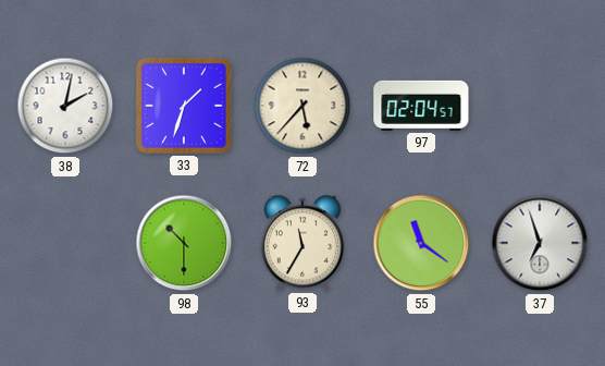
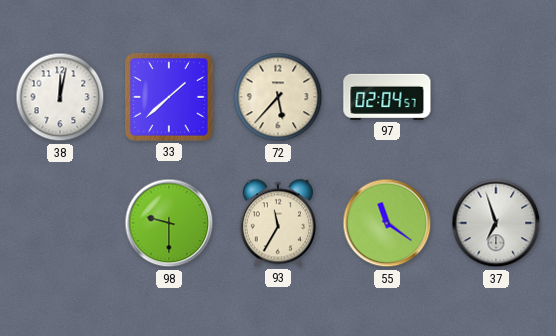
38: 2:02 -> 12:02
33: 1:33 -> 1:38
98: 10:30 -> 9:30
